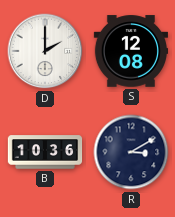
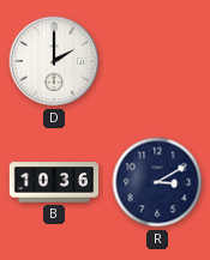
S: 12:08 -> none
